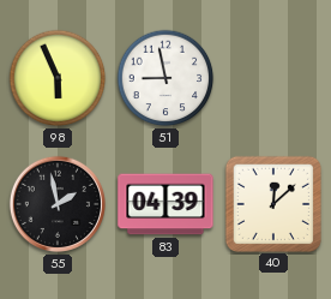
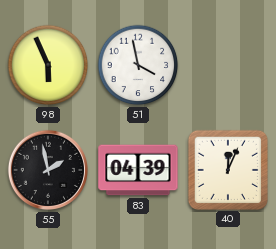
51: 8:58 -> 3:58
40: 12:08 -> 12:04
